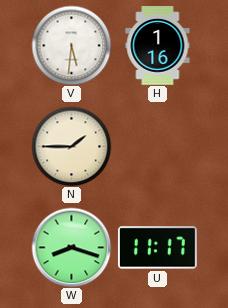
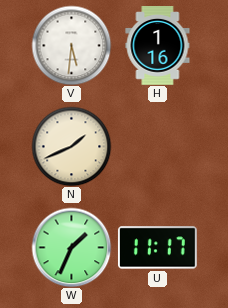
N: 1:45 -> 1:41
W: 8:18 -> 1:34
